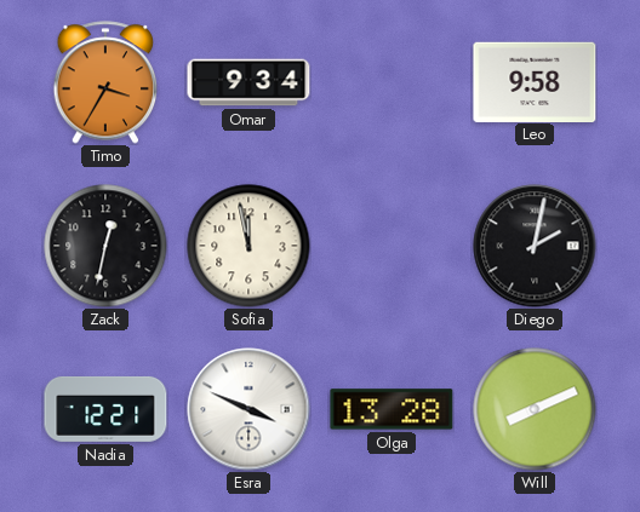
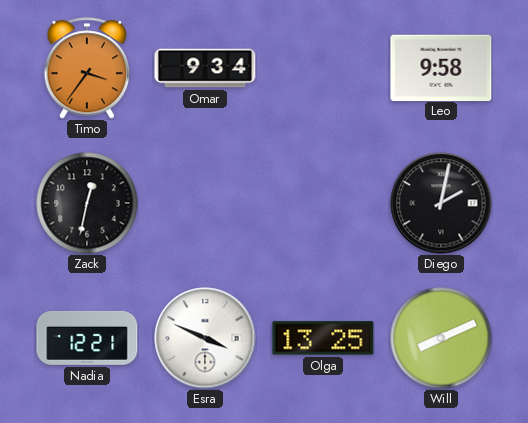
Timo: 3:35 -> 3:36
Sofia: 11:58 -> none
Olga: 13:28 -> 13:25
